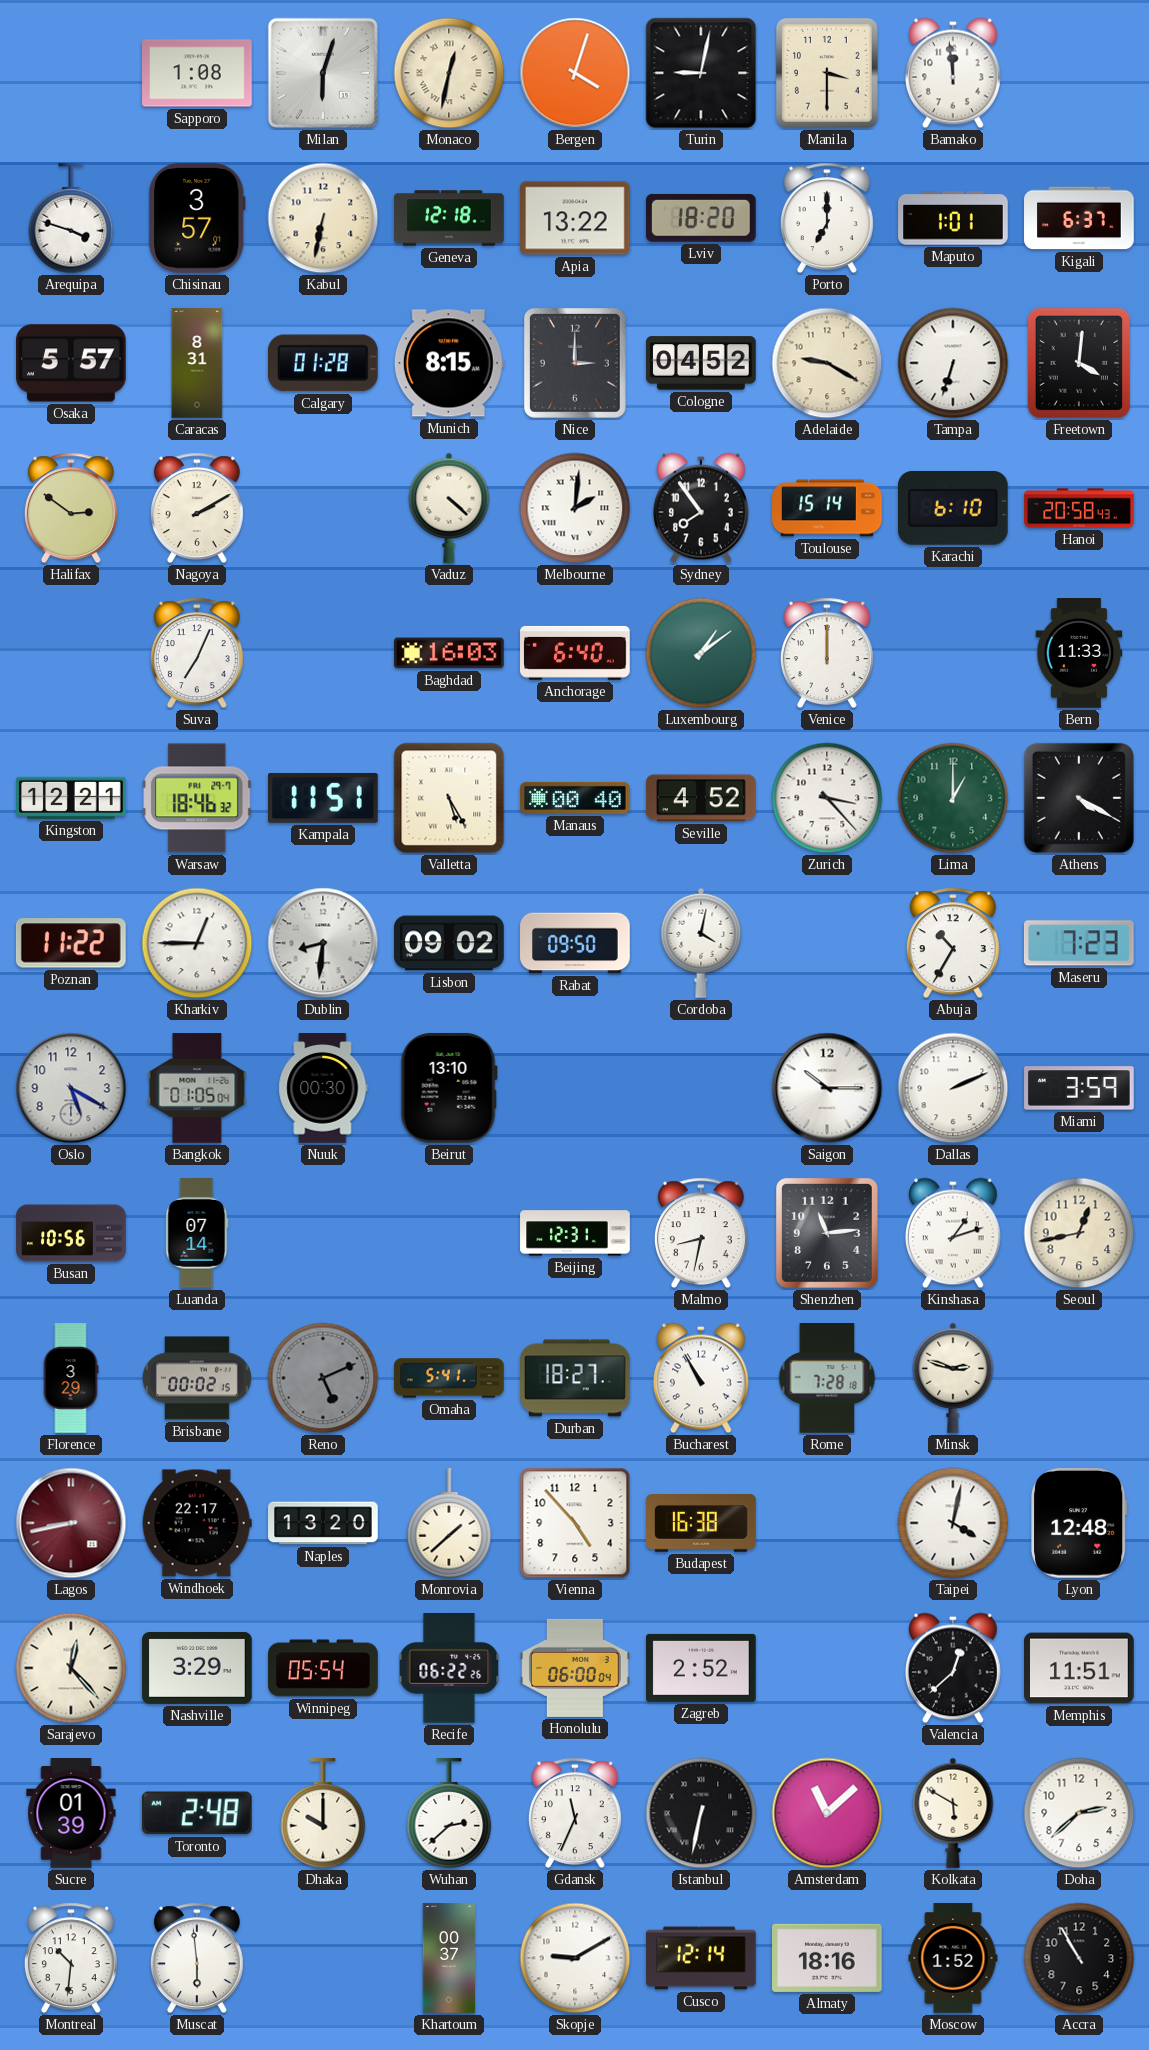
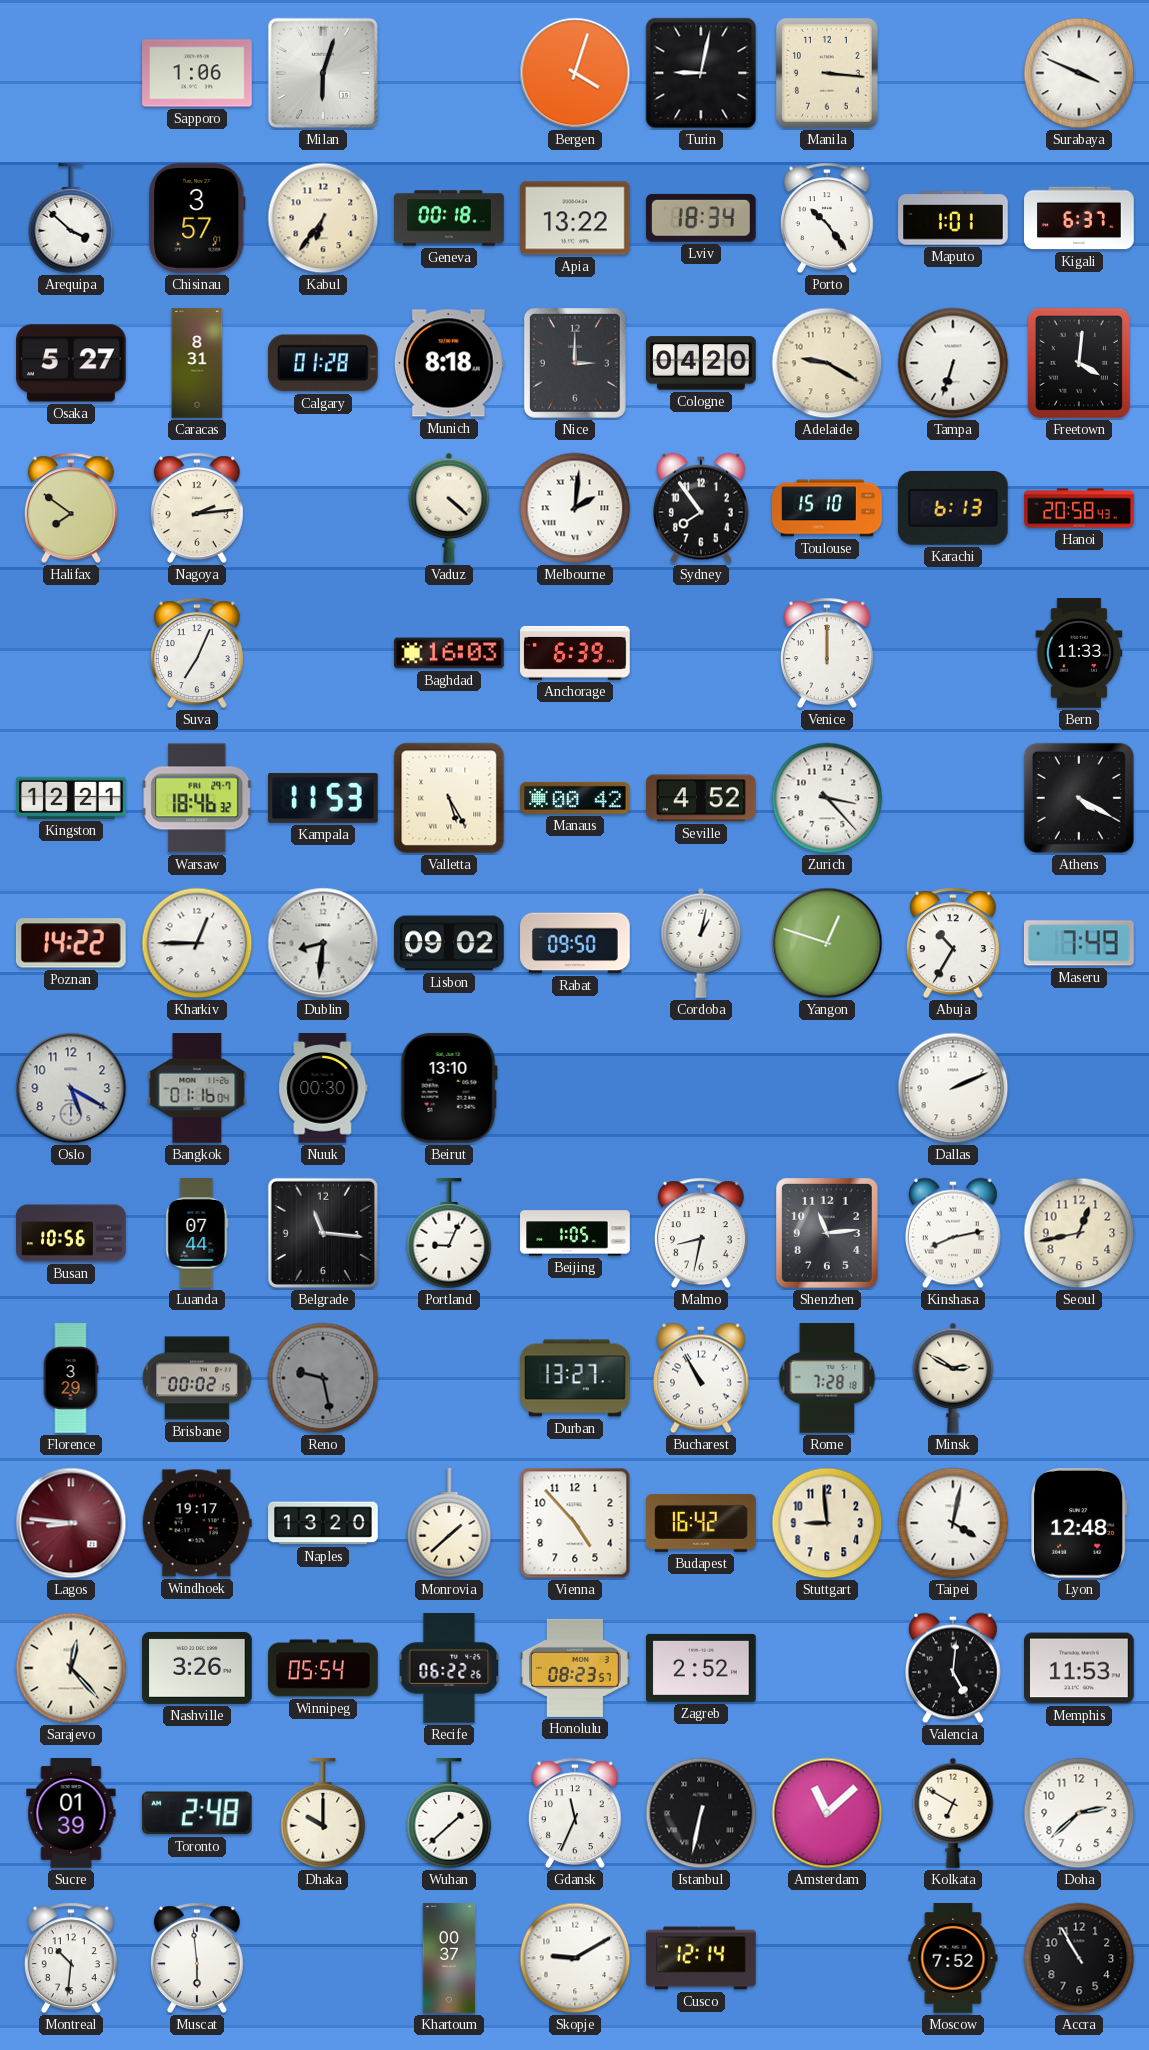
Sapporo: 1:08 -> 1:06
Monaco: 12:32 -> none
Manila: 3:30 -> 3:16
Bamako: 11:59 -> none
Surabaya: none -> 3:49
Arequipa: 3:48 -> 3:52
Kabul: 6:32 -> 6:36
Geneva: 12:18 -> 00:18
Lviv: 18:20 -> 18:34
Porto: 7:00 -> 10:24
Osaka: 5:57 -> 5:27
Munich: 8:15 -> 8:18
Cologne: 04:52 -> 04:20
Halifax: 2:51 -> 7:51
Nagoya: 2:10 -> 2:14
Toulouse: 15:14 -> 15:10
Karachi: 6:10 -> 6:13
Anchorage: 6:40 -> 6:39
Luxembourg: 1:09 -> none
Kampala: 11:51 -> 11:53
Manaus: 00:40 -> 00:42
Lima: 1:00 -> none
Poznan: 11:22 -> 14:22
Cordoba: 4:02 -> 1:02
Yangon: none -> 12:48
Maseru: 7:23 -> 7:49
Bangkok: 01:05 -> 01:16
Saigon: 10:15 -> none
Miami: 3:59 -> none
Luanda: 07:14 -> 07:44
Belgrade: none -> 11:16
Portland: none -> 9:04
Beijing: 12:31 -> 1:05
Kinshasa: 1:12 -> 8:13
Reno: 5:11 -> 9:28
Omaha: 5:41 -> none
Durban: 18:27 -> 13:27
Minsk: 2:48 -> 2:50
Lagos: 8:43 -> 8:46
Windhoek: 22:17 -> 19:17
Budapest: 16:38 -> 16:42
Stuttgart: none -> 8:59
Nashville: 3:29 -> 3:26
Honolulu: 06:00 -> 08:23
Valencia: 12:38 -> 5:01
Memphis: 11:51 -> 11:53
Wuhan: 2:38 -> 1:38
Kolkata: 5:50 -> 6:50
Almaty: 18:16 -> none
Moscow: 1:52 -> 7:52
